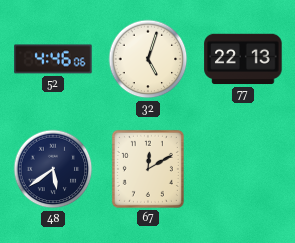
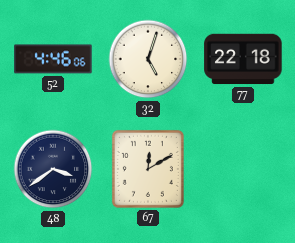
77: 22:13 -> 22:18
48: 5:39 -> 3:39
